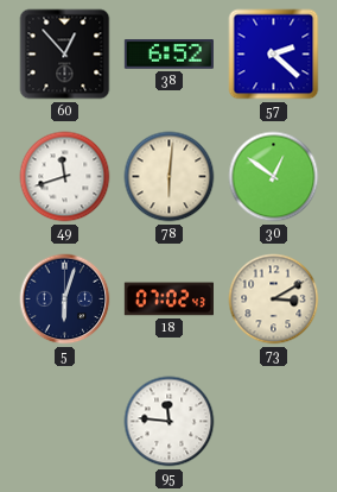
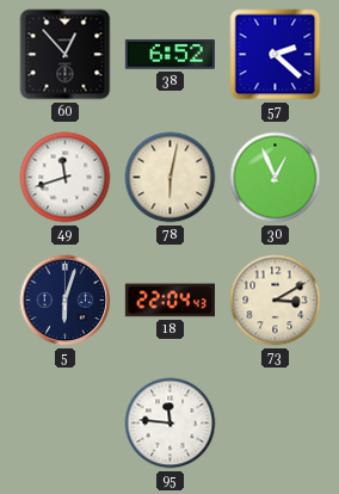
78: 6:01 -> 6:02
30: 12:51 -> 12:56
18: 07:02 -> 22:04
